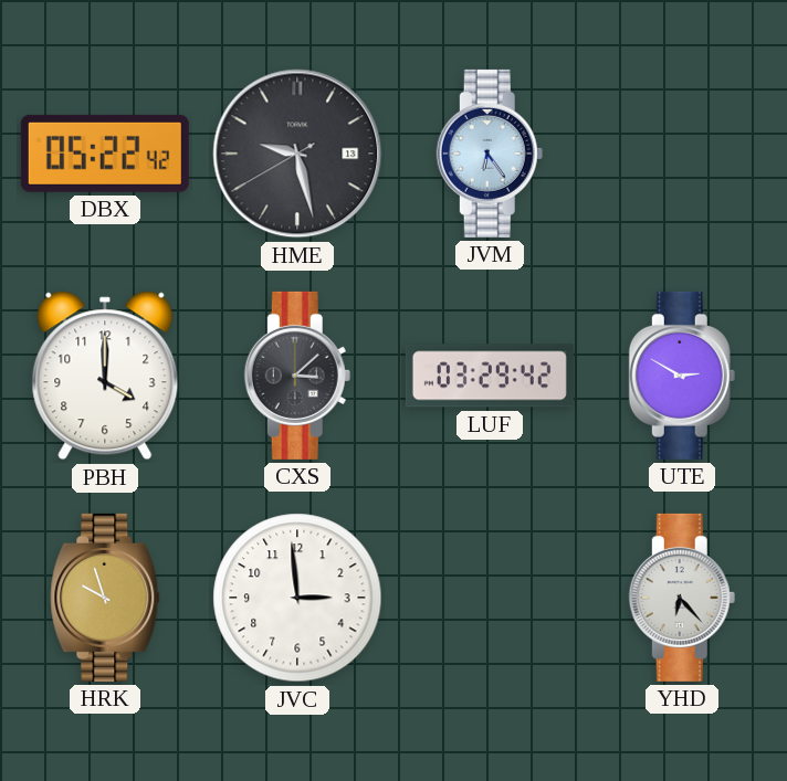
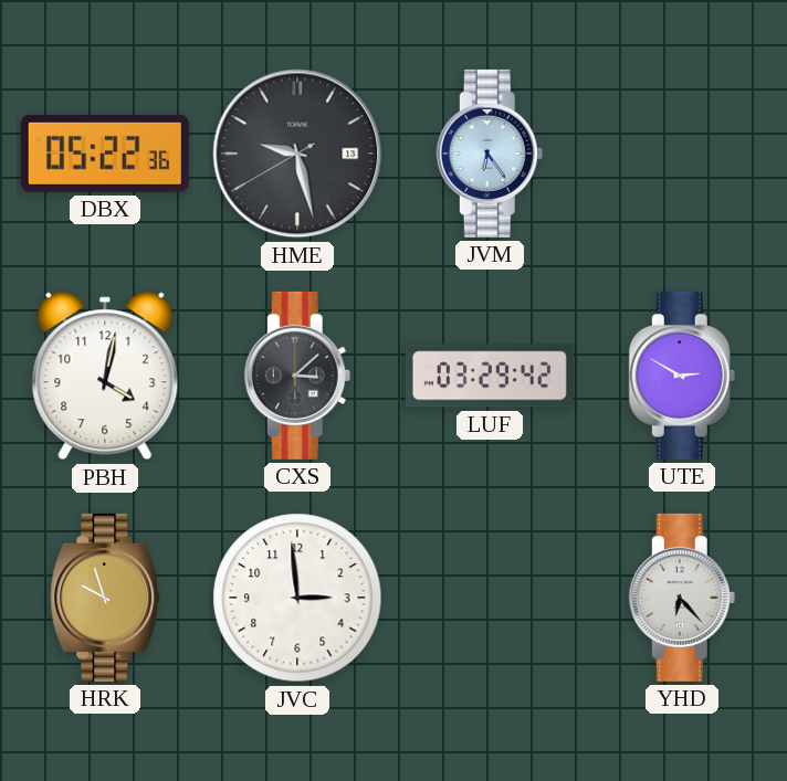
DBX: 05:22:42 -> 05:22:36
PBH: 4:00 -> 4:02
